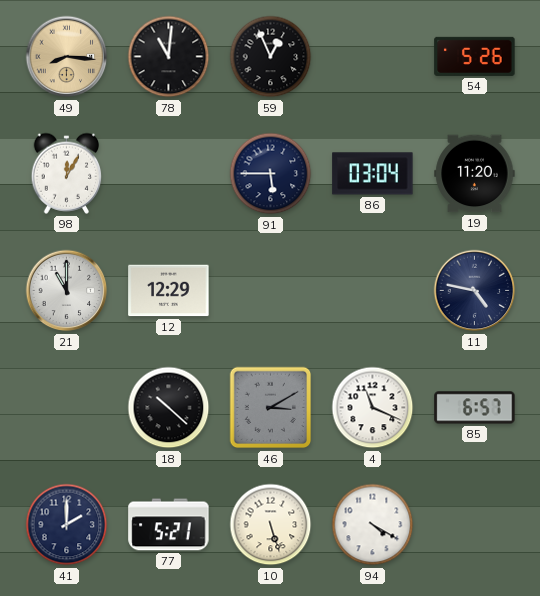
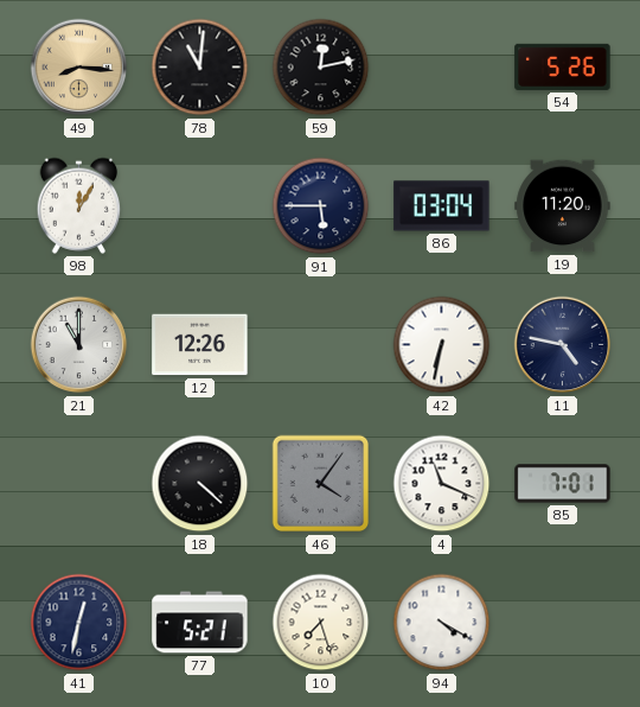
59: 12:56 -> 12:13
12: 12:29 -> 12:26
42: none -> 6:32
18: 10:22 -> 4:22
46: 3:10 -> 4:06
85: 6:57 -> 7:01
41: 2:00 -> 12:32
10: 5:27 -> 7:27
